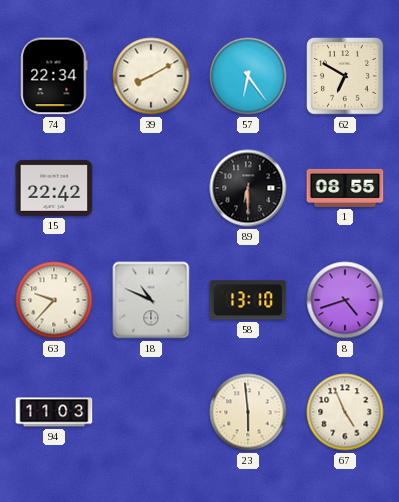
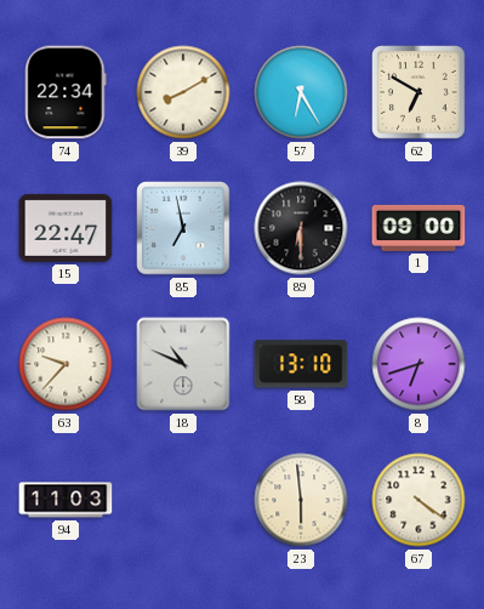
57: 6:24 -> 6:25
15: 22:42 -> 22:47
85: none -> 6:58
1: 08:55 -> 09:00
8: 4:42 -> 6:42
67: 4:56 -> 4:21
